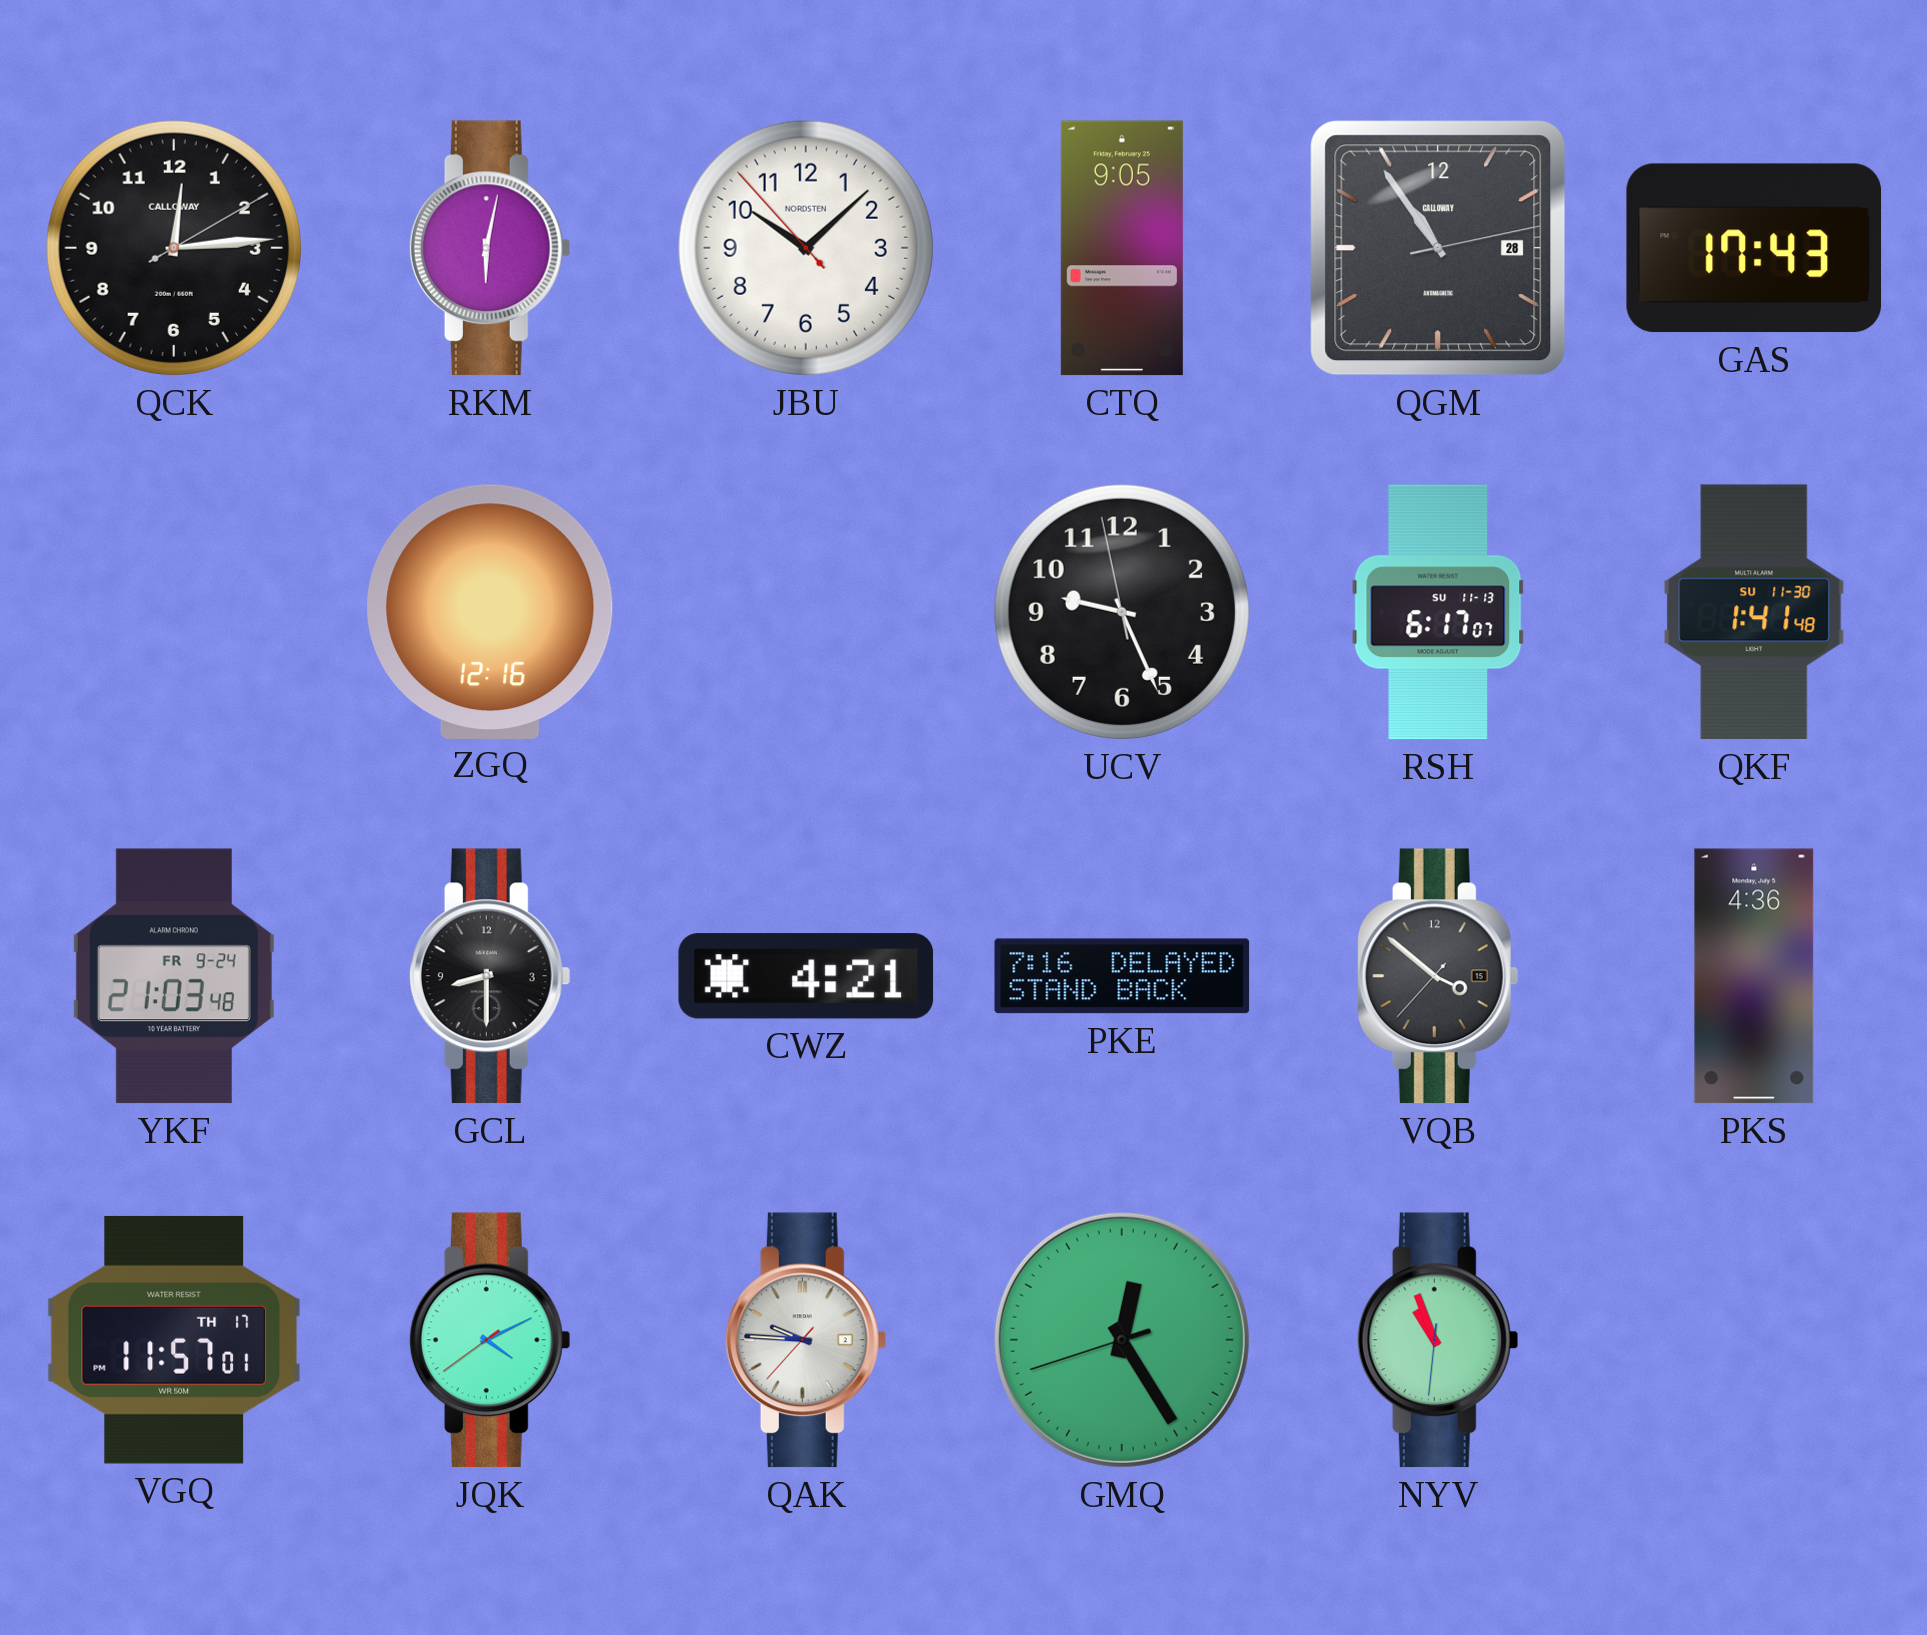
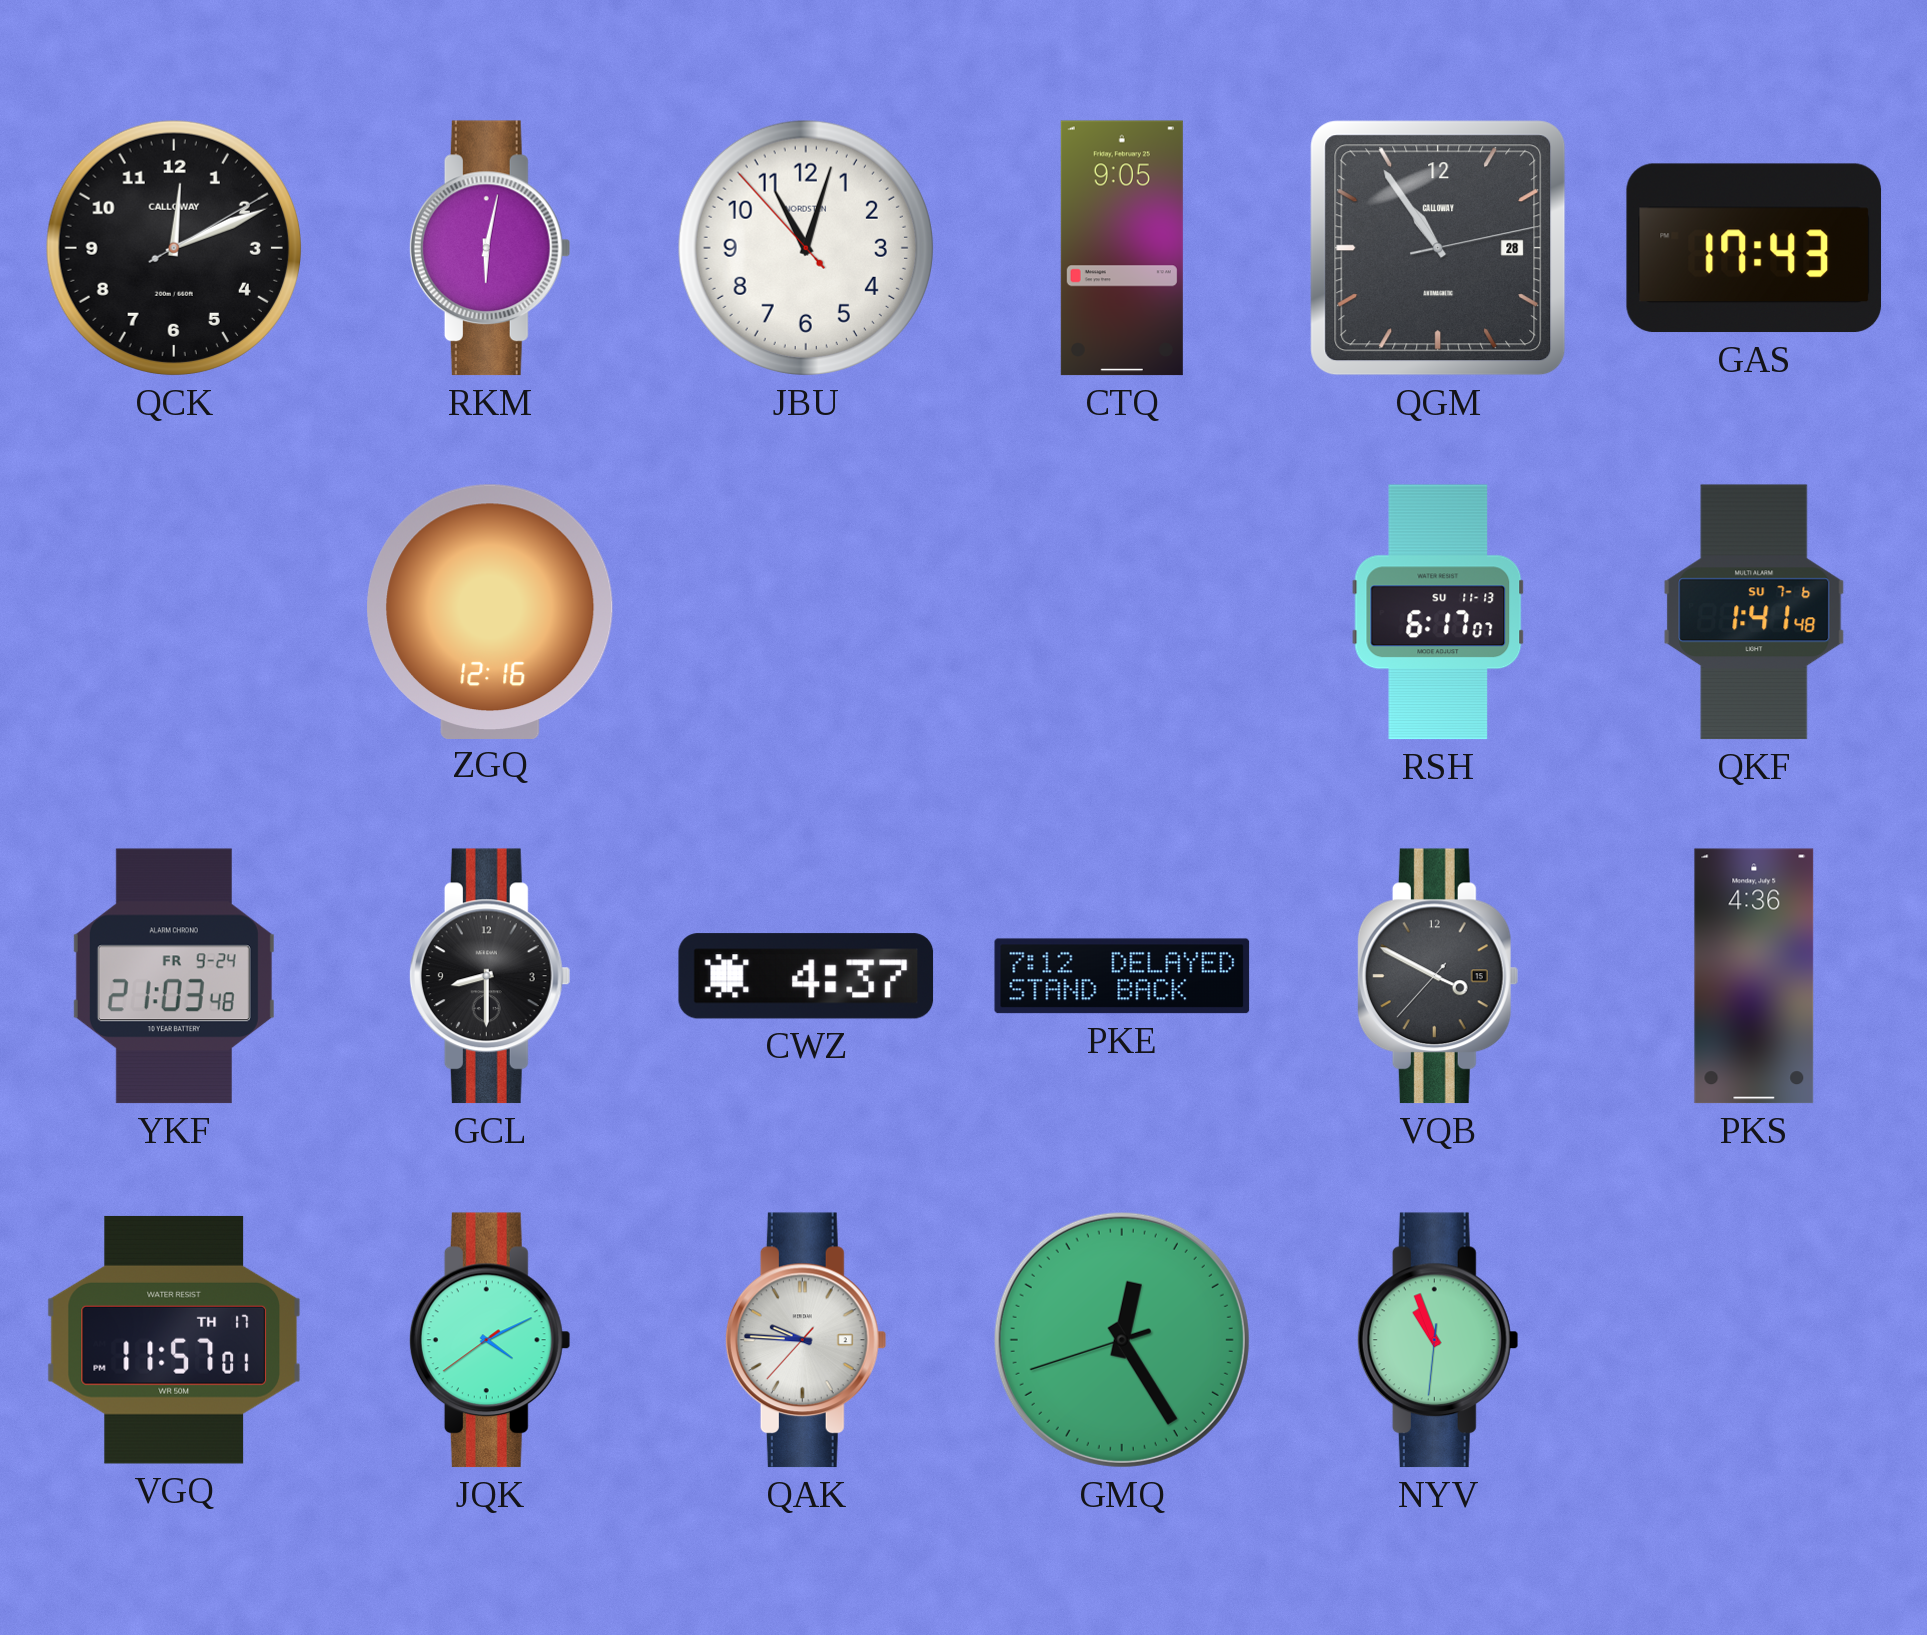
QCK: 12:14 -> 12:11
JBU: 10:07 -> 11:02
UCV: 9:25 -> none
QKF date: SU 11-30 -> SU 7-6
CWZ: 4:21 -> 4:37
PKE: 7:16 -> 7:12
VQB: 3:51 -> 3:49
